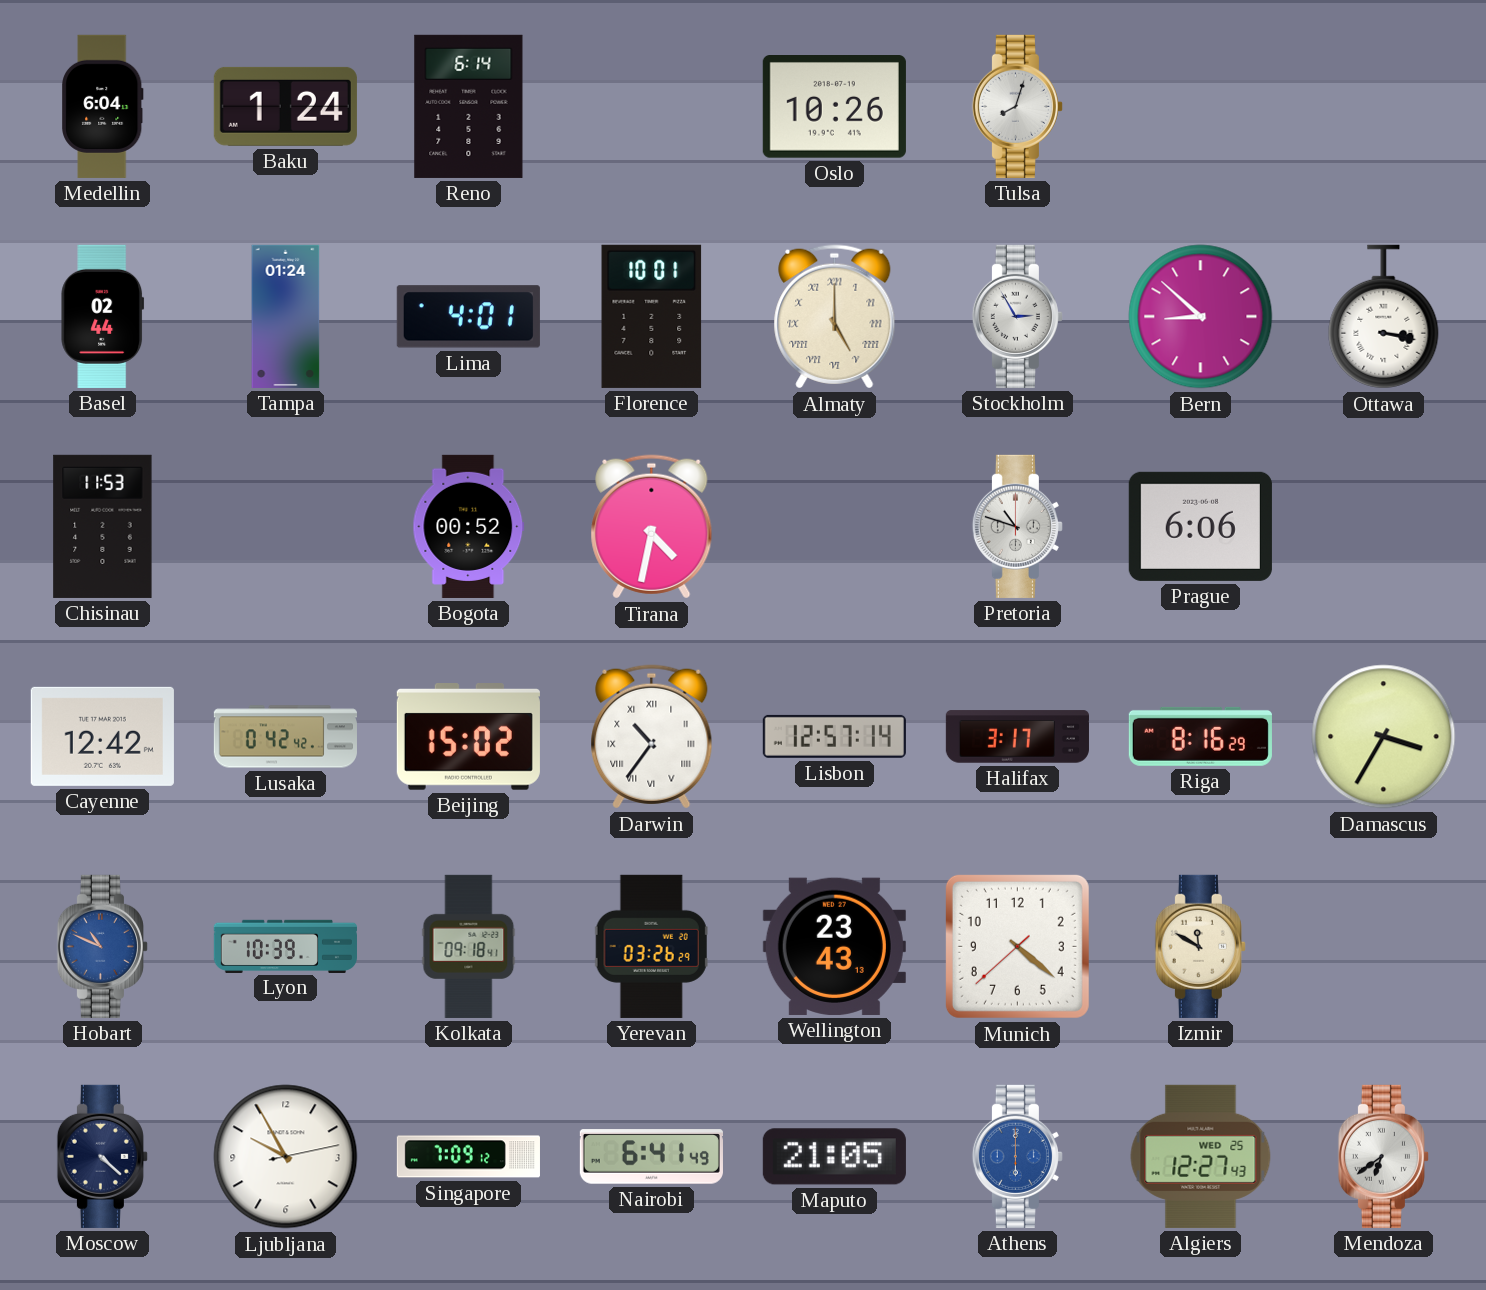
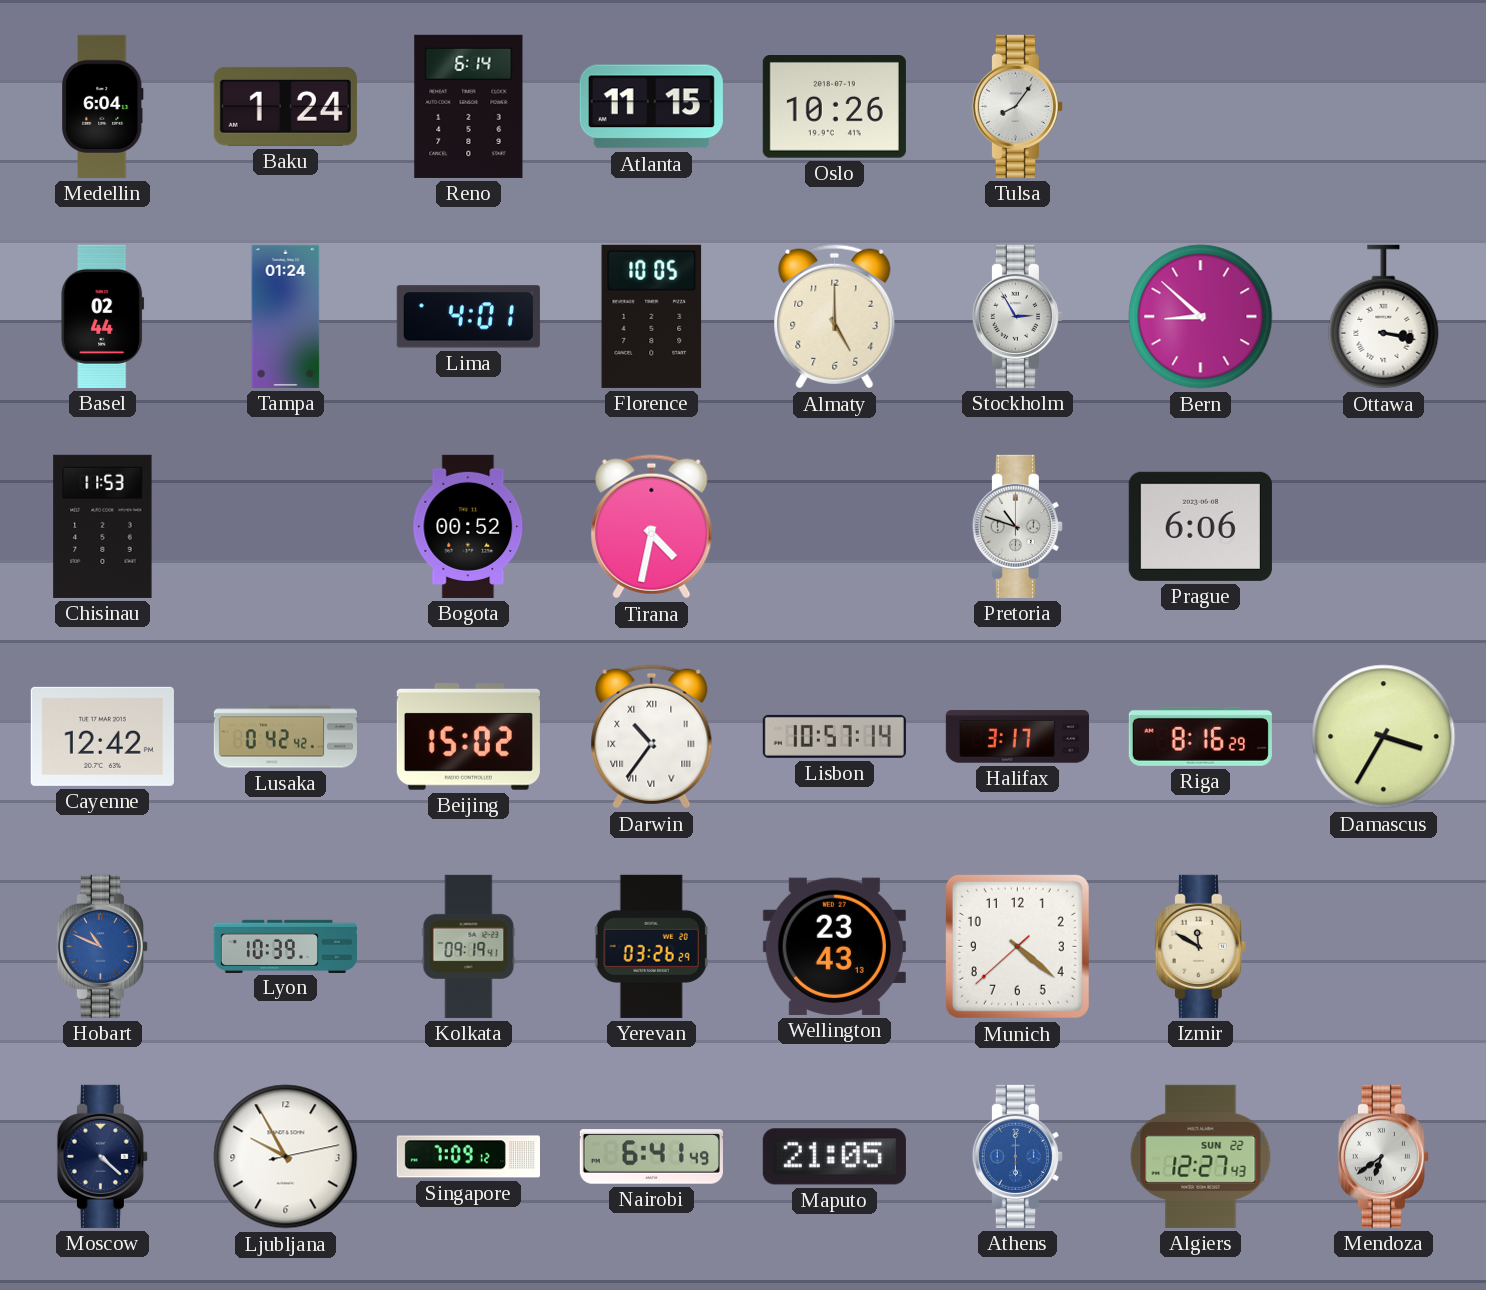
Atlanta: none -> 11:15
Tulsa: 8:03 -> 8:06
Florence: 10:01 -> 10:05
Almaty numerals: Roman -> Arabic
Lisbon: 12:57 -> 10:57
Kolkata: 09:18 -> 09:19
Algiers date: WED 25 -> SUN 22
